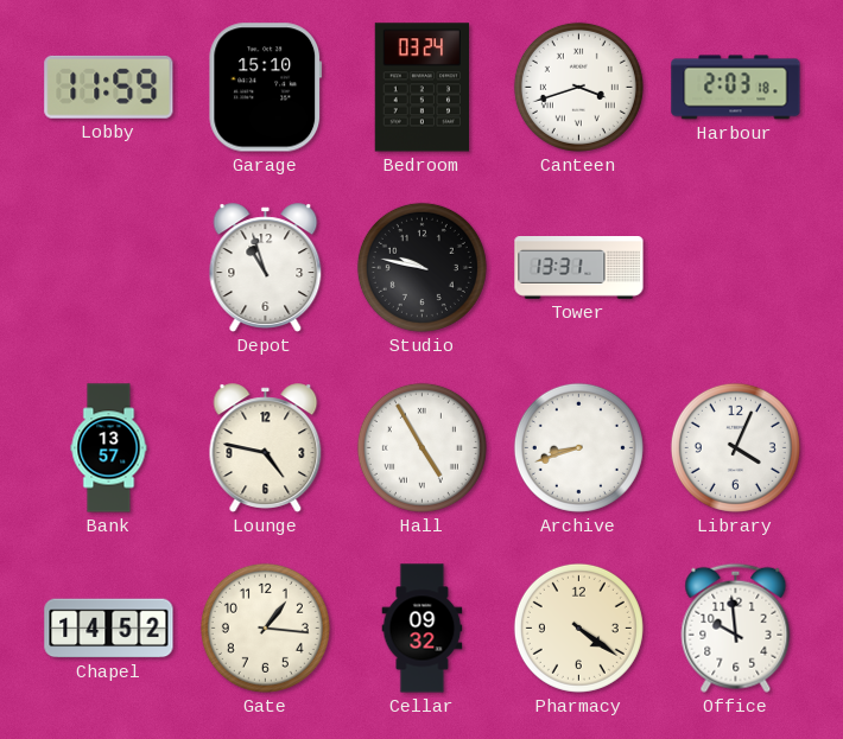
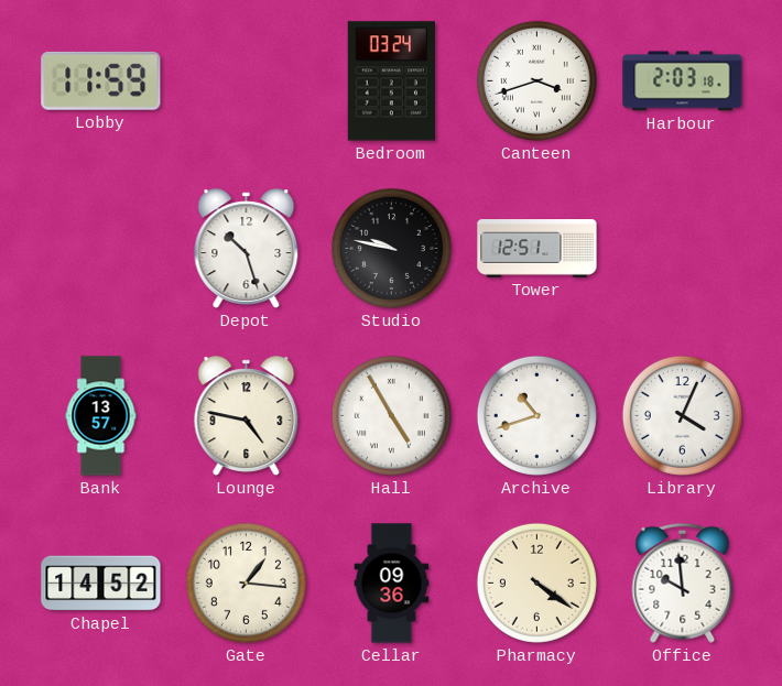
Garage: 15:10 -> none
Depot: 10:57 -> 10:27
Tower: 13:31 -> 12:51
Archive: 8:42 -> 10:42
Cellar: 09:32 -> 09:36
